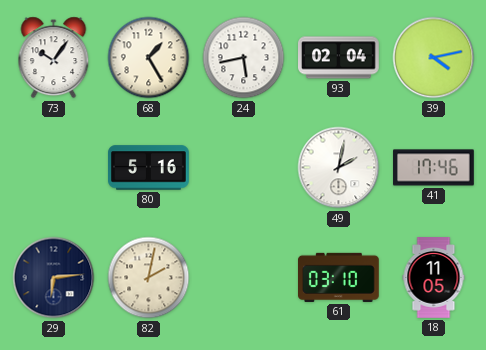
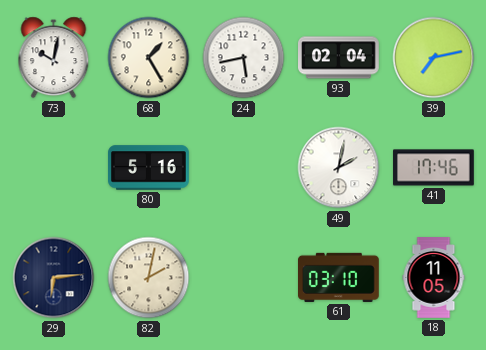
73: 10:06 -> 10:02
39: 4:13 -> 7:13
